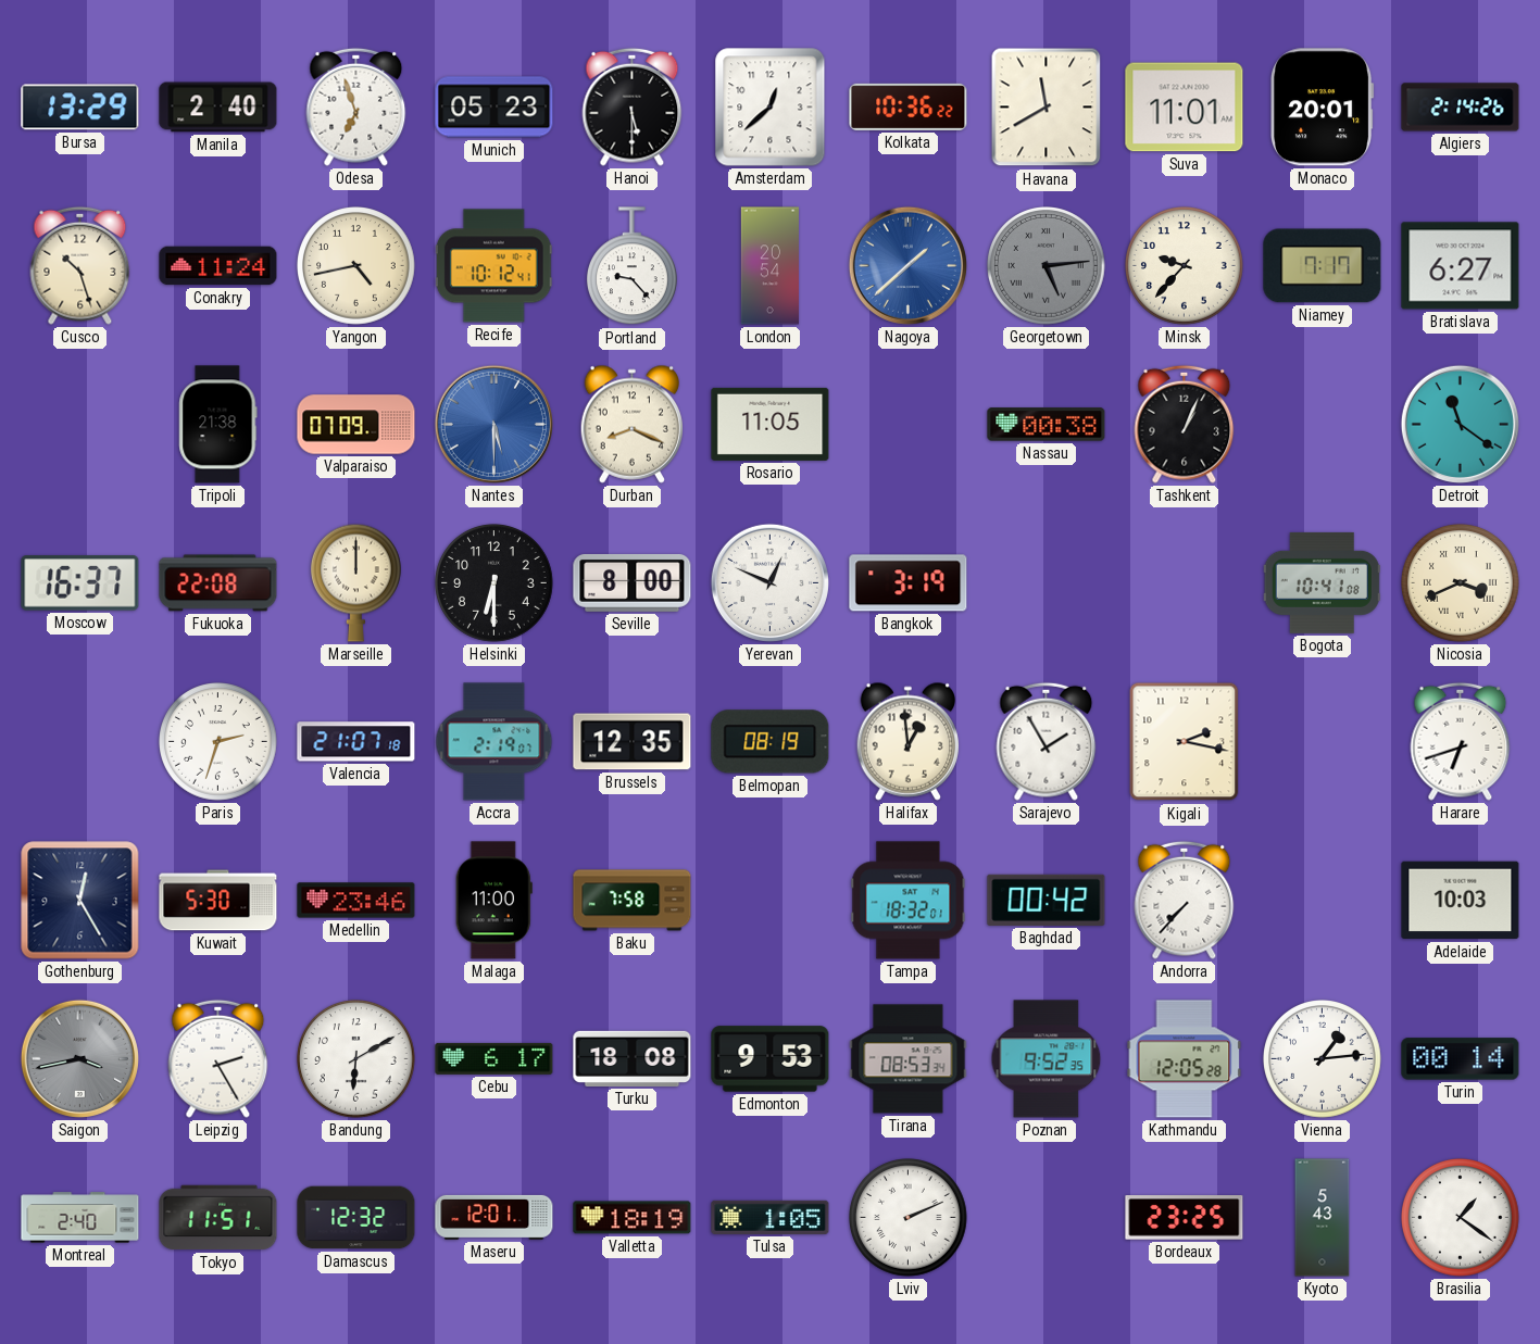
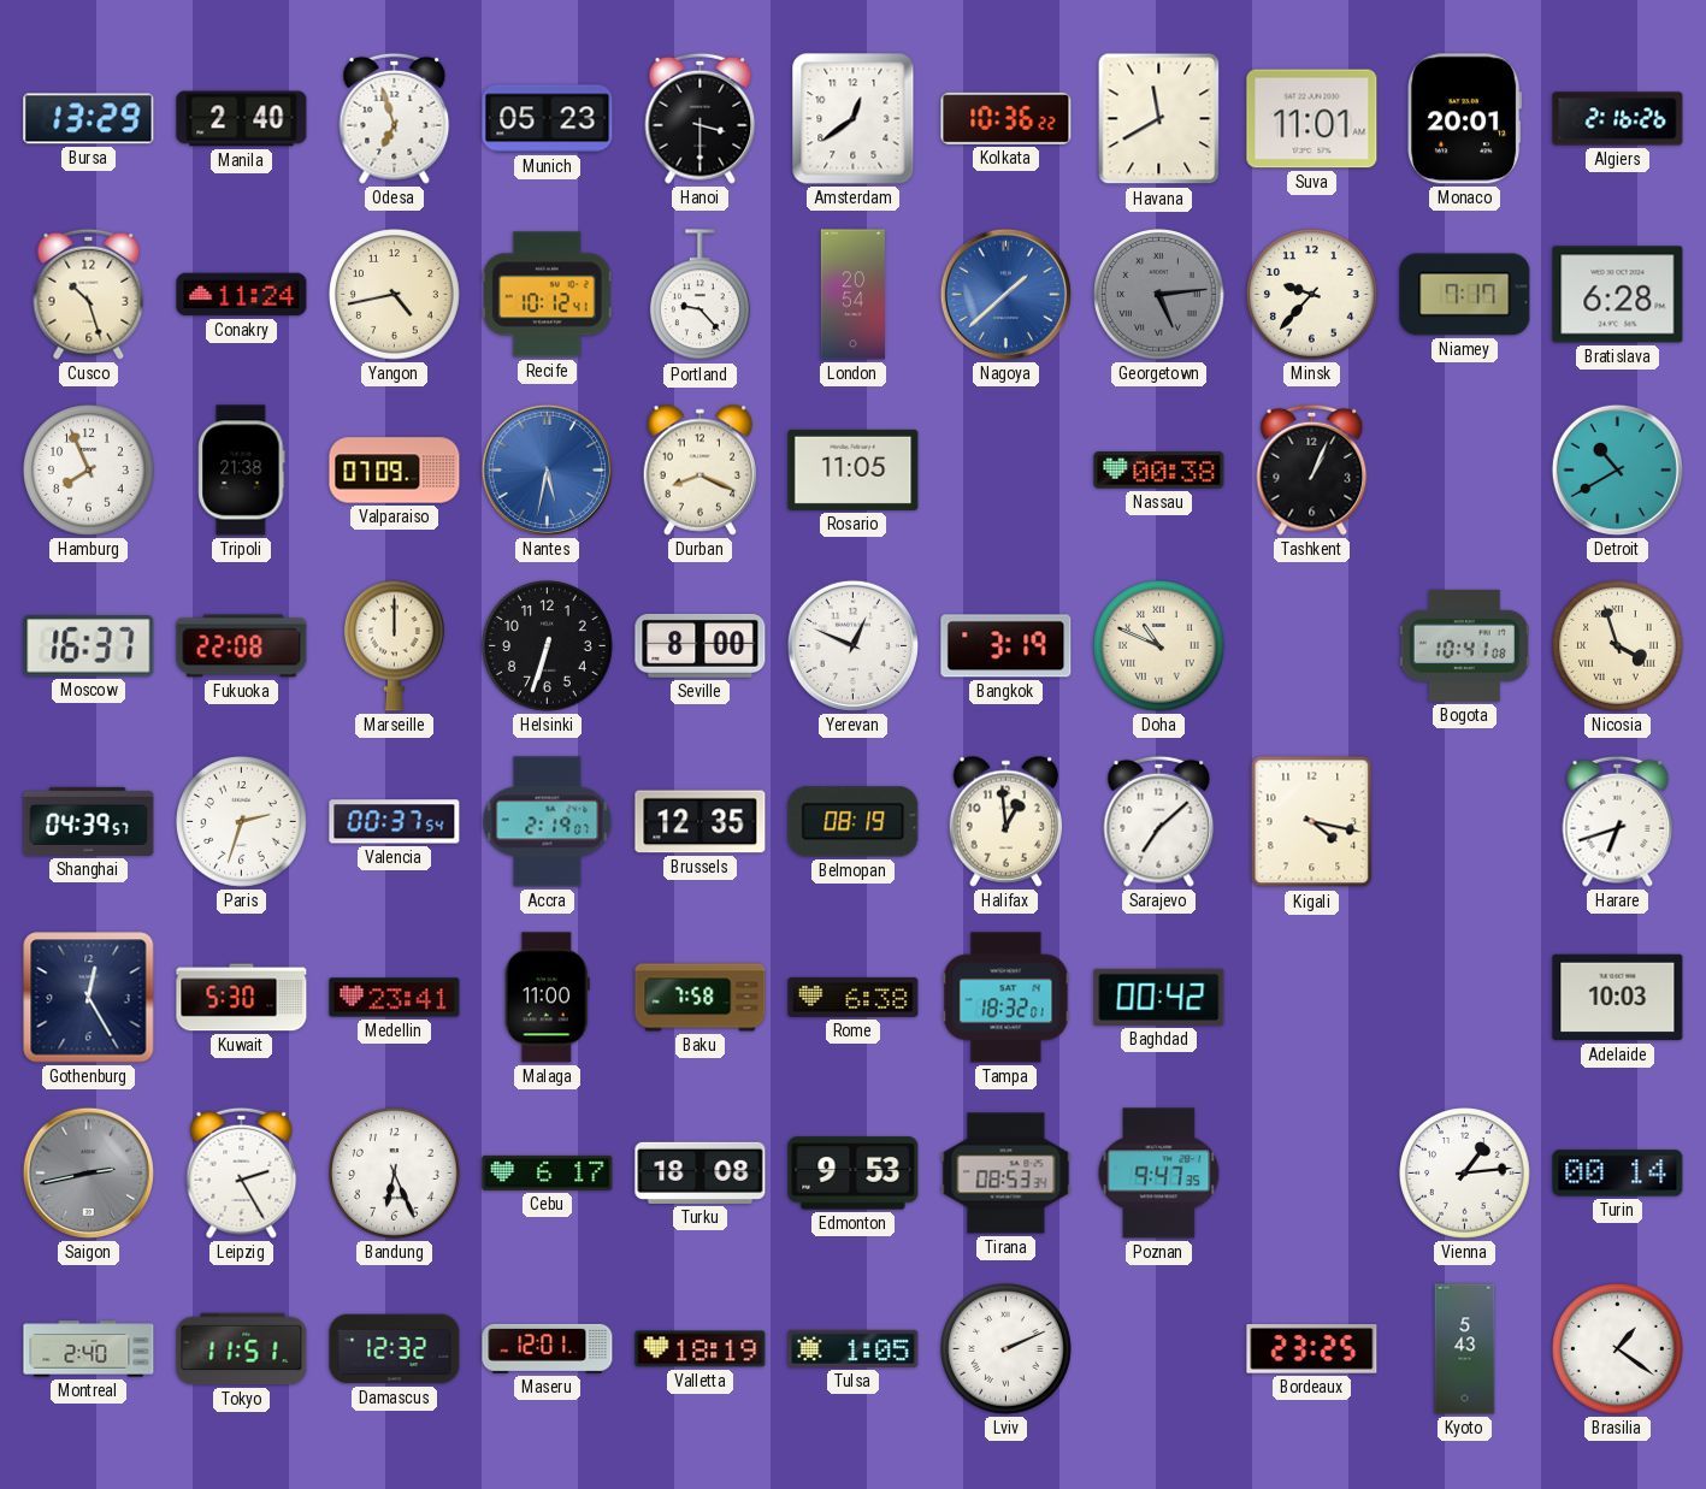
Hanoi: 5:30 -> 3:30
Amsterdam: 12:38 -> 12:39
Algiers: 2:14 -> 2:16
Bratislava: 6:27 -> 6:28
Hamburg: none -> 7:56
Nantes: 5:30 -> 5:32
Detroit: 11:21 -> 10:40
Helsinki: 6:30 -> 6:33
Doha: none -> 10:49
Nicosia: 3:41 -> 3:57
Shanghai: none -> 04:39
Valencia: 21:07 -> 00:37
Sarajevo: 1:55 -> 7:08
Kigali: 2:17 -> 4:17
Medellin: 23:46 -> 23:41
Rome: none -> 6:38
Andorra: 7:37 -> none
Saigon: 3:43 -> 2:43
Bandung: 6:10 -> 6:26
Poznan: 9:52 -> 9:47
Kathmandu: 12:05 -> none
